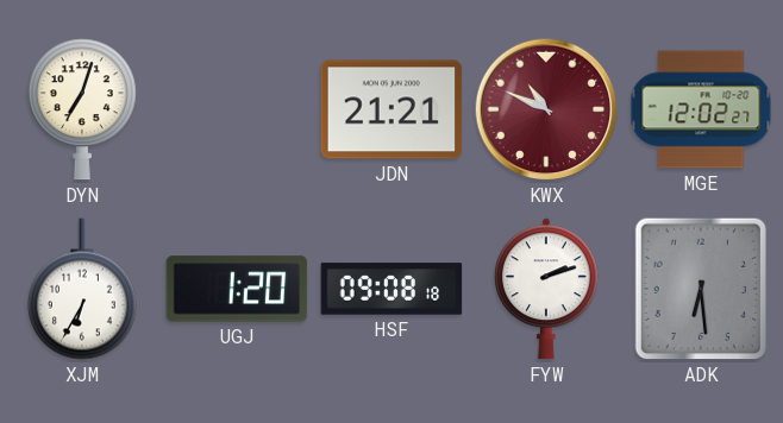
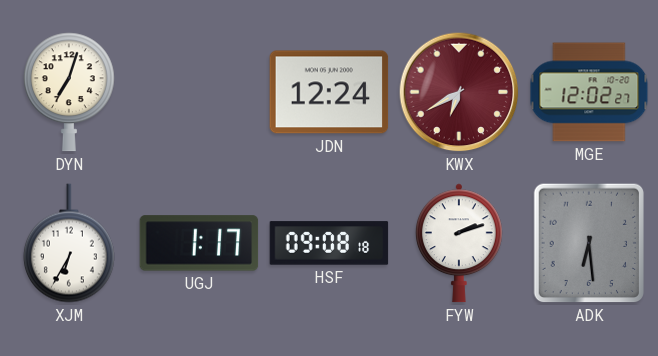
JDN: 21:21 -> 12:24
KWX: 10:49 -> 6:40
UGJ: 1:20 -> 1:17
